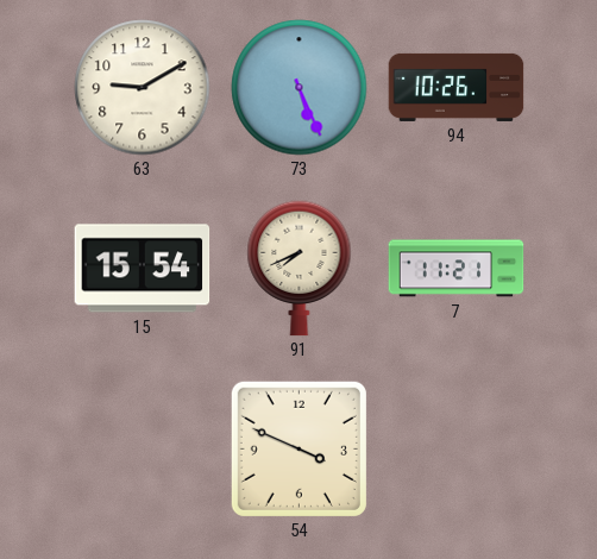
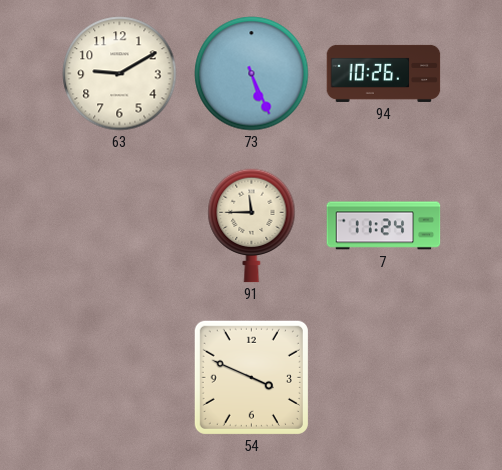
15: 15:54 -> none
91: 7:41 -> 11:45
7: 11:21 -> 11:24
